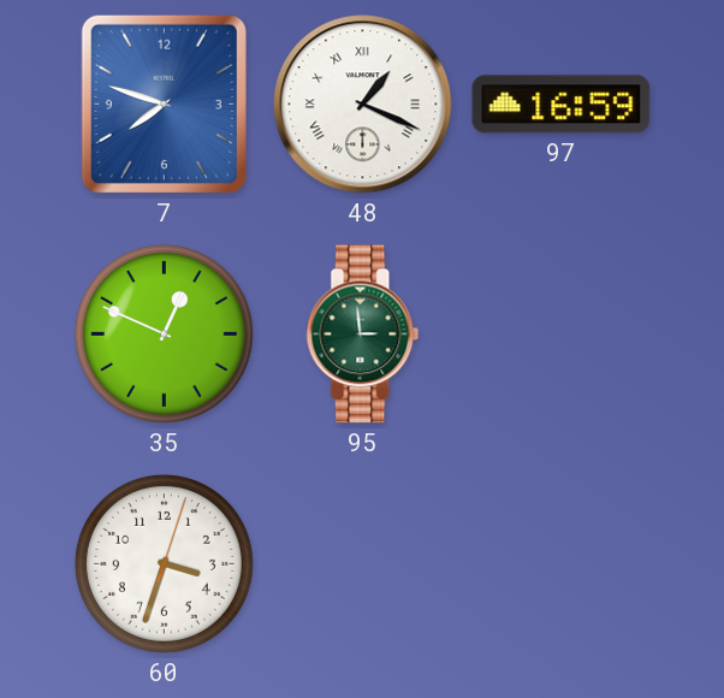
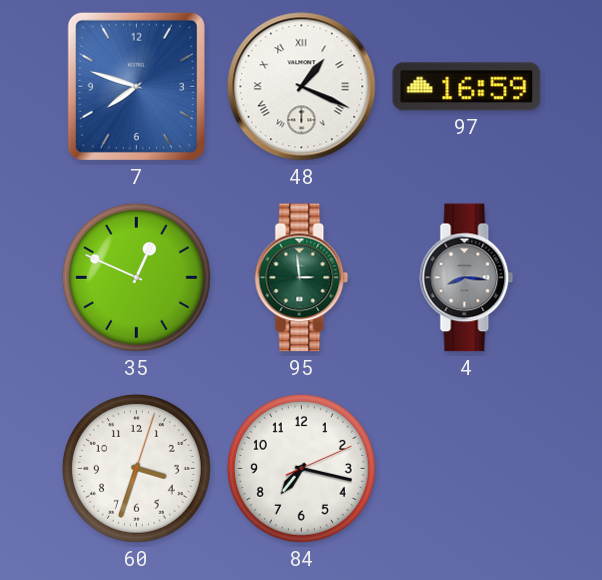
4: none -> 8:16
84: none -> 7:17
